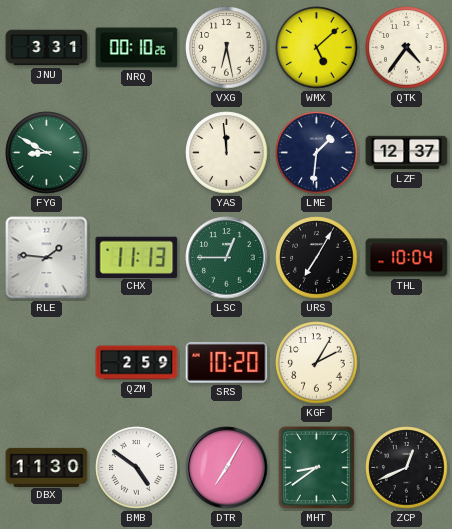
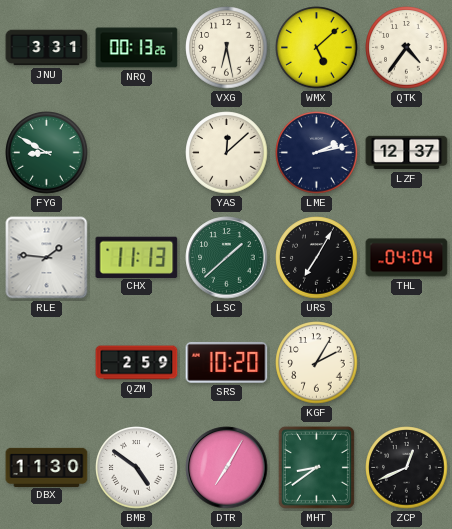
NRQ: 00:10 -> 00:13
YAS: 11:59 -> 12:08
LME: 1:31 -> 2:13
LSC: 12:45 -> 1:38
THL: 10:04 -> 04:04
